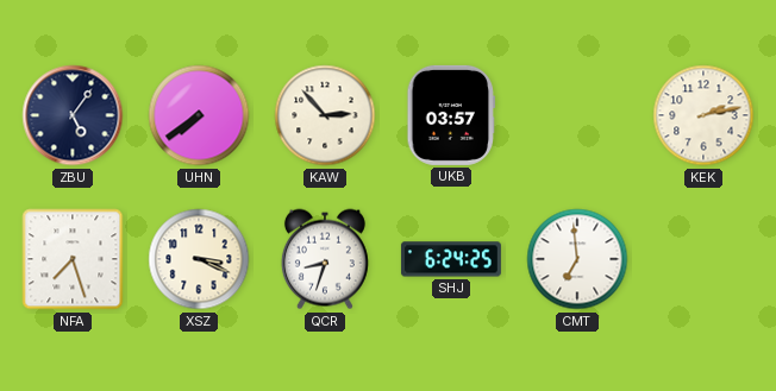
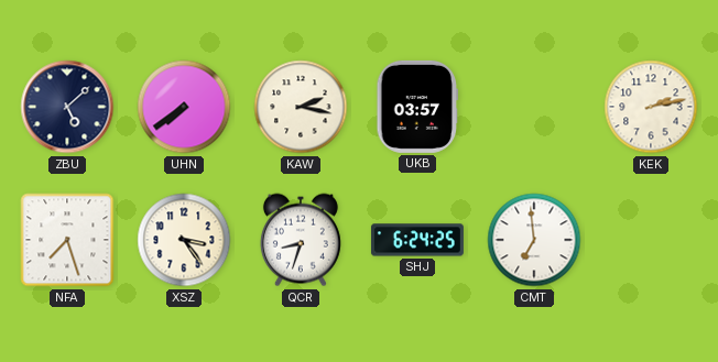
ZBU: 5:06 -> 5:08
KAW: 2:53 -> 2:17
XSZ: 3:19 -> 3:24
